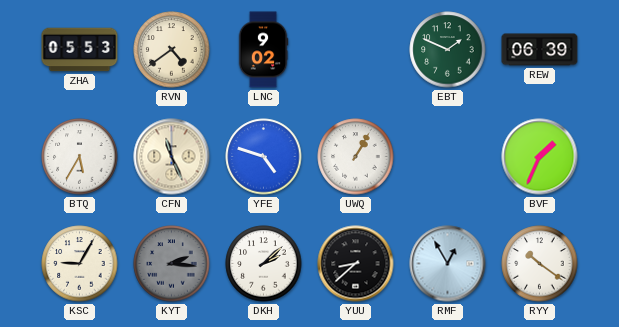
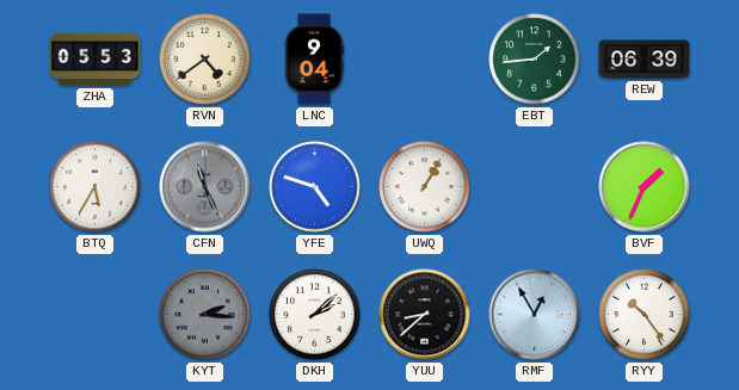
LNC: 9:02 -> 9:04
EBT: 1:49 -> 1:44
CFN dial: cream -> grey
KSC: 9:05 -> none
RYY: 10:21 -> 10:24
